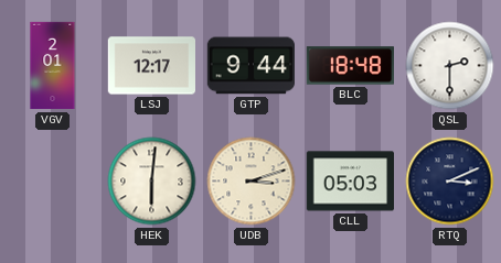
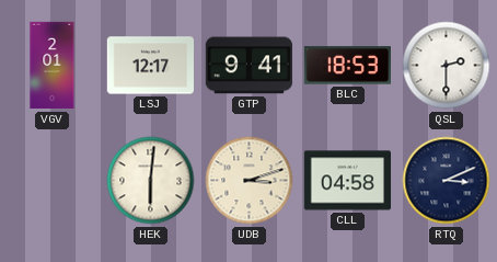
GTP: 9:44 -> 9:41
BLC: 18:48 -> 18:53
CLL: 05:03 -> 04:58
